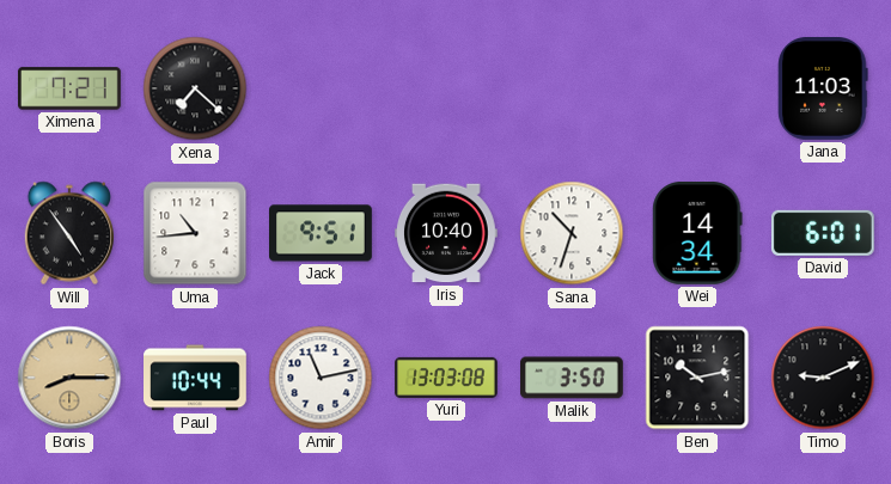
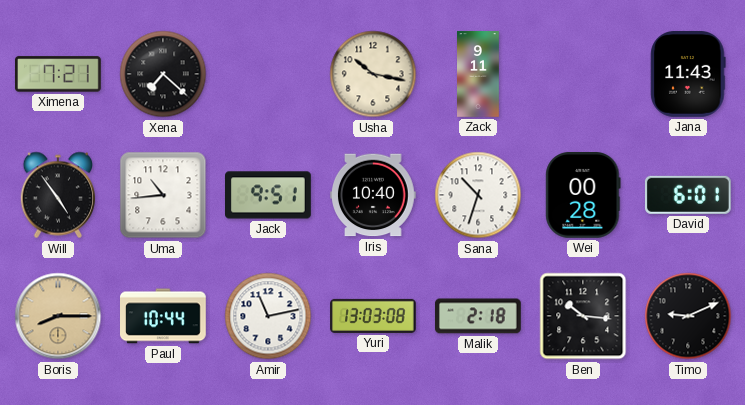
Usha: none -> 10:17
Zack: none -> 9:11
Jana: 11:03 -> 11:43
Wei: 14:34 -> 00:28
Malik: 3:50 -> 2:18
Ben: 10:13 -> 10:16
